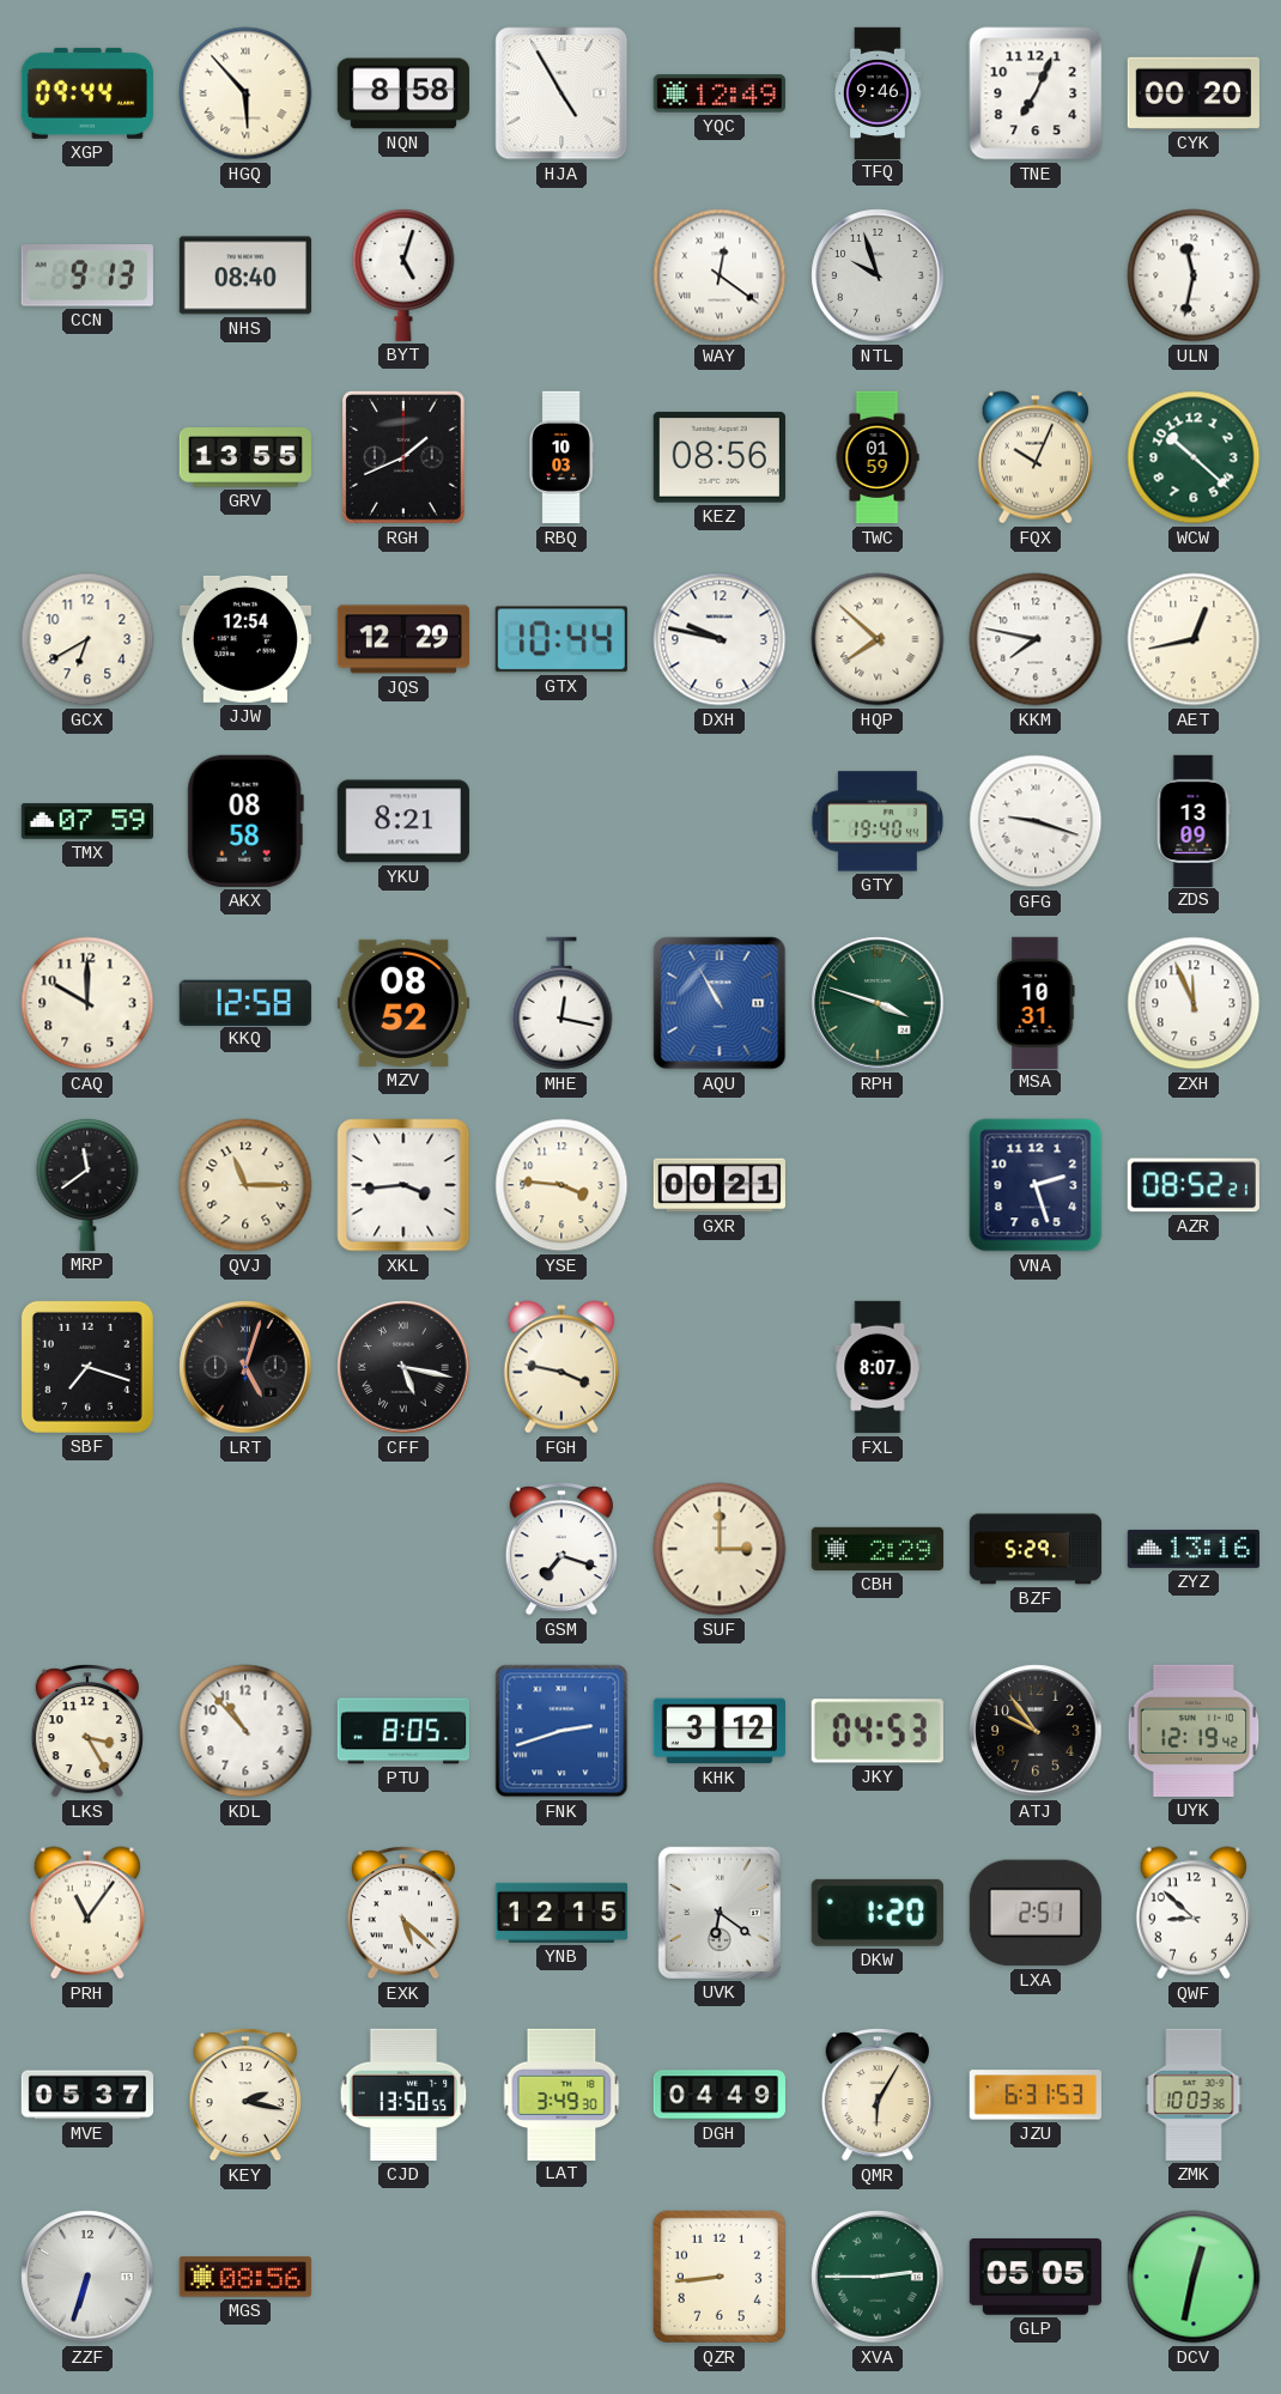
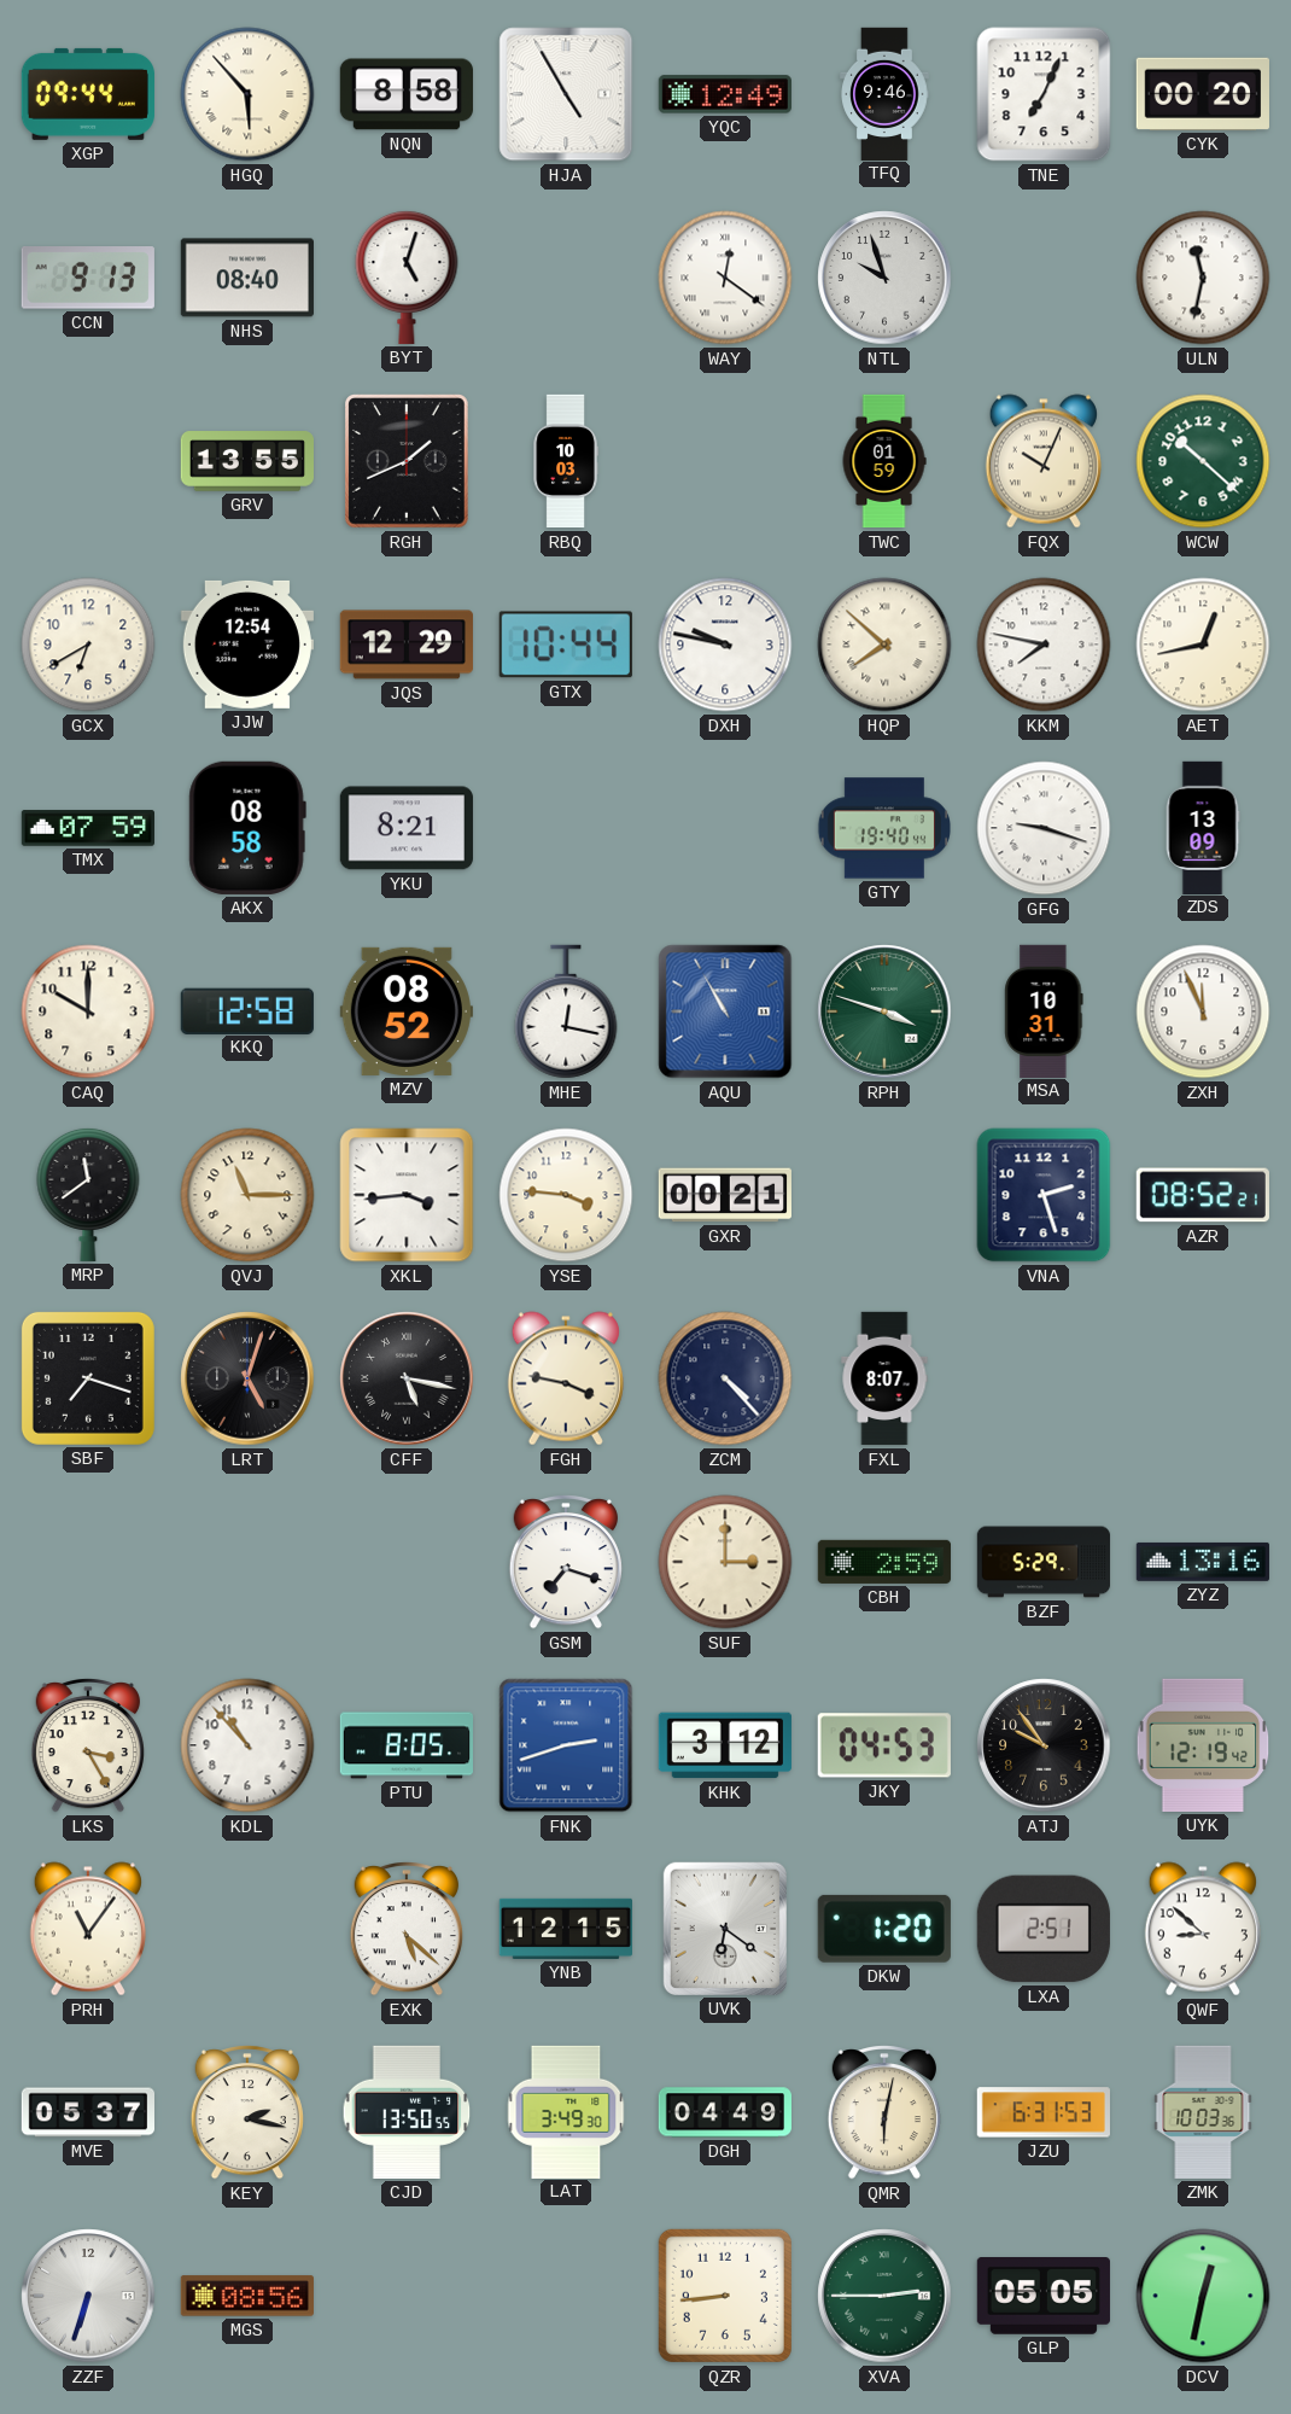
KEZ: 08:56 -> none
ZCM: none -> 4:23
CBH: 2:29 -> 2:59
QMR: 6:05 -> 6:02
